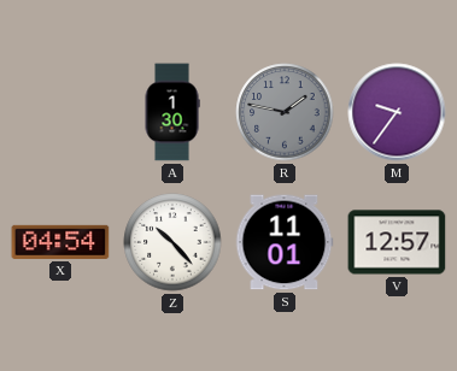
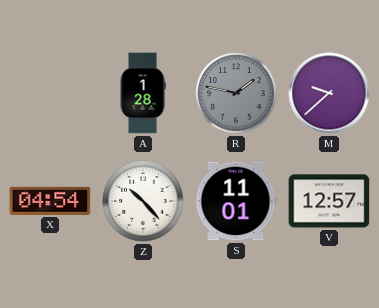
A: 1:30 -> 1:28
M: 9:36 -> 9:38
